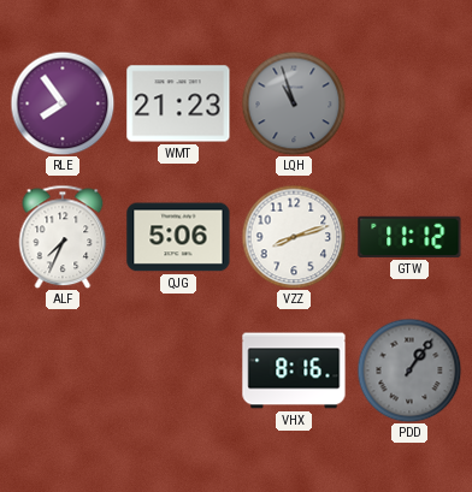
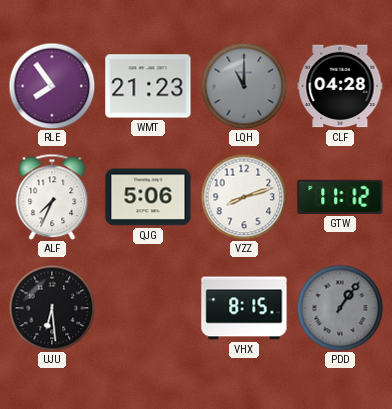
LQH: 10:57 -> 11:00
CLF: none -> 04:28
UJU: none -> 6:29
VHX: 8:16 -> 8:15
